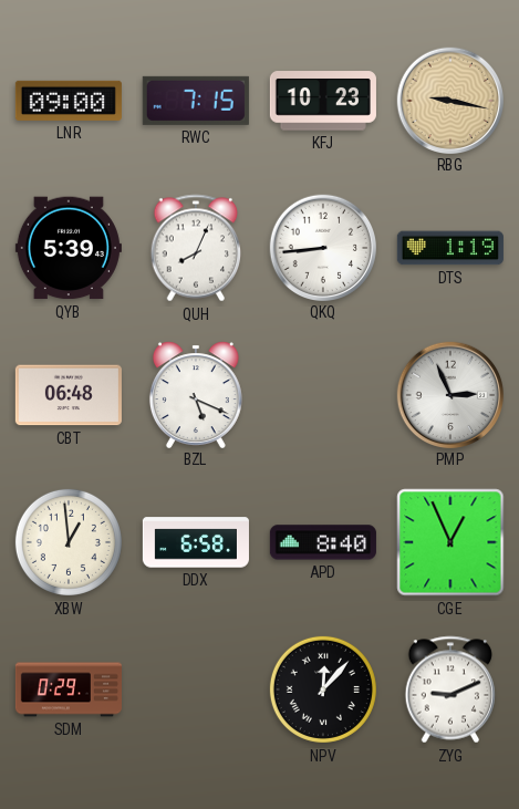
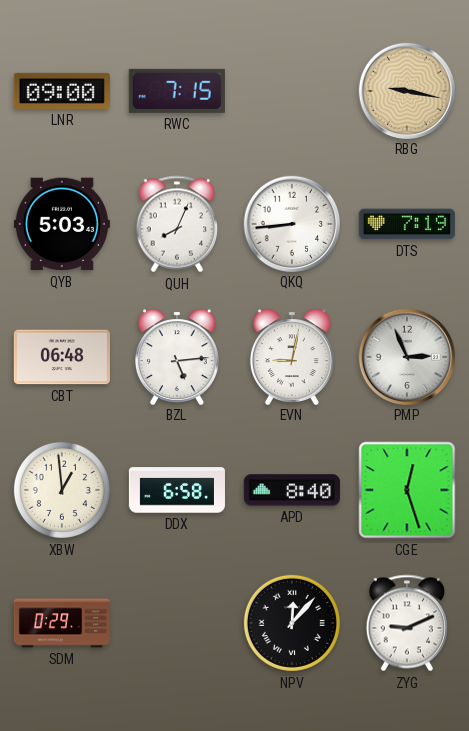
KFJ: 10:23 -> none
QYB: 5:39 -> 5:03
DTS: 1:19 -> 7:19
BZL: 5:19 -> 5:14
EVN: none -> 9:02
CGE: 12:56 -> 12:27
